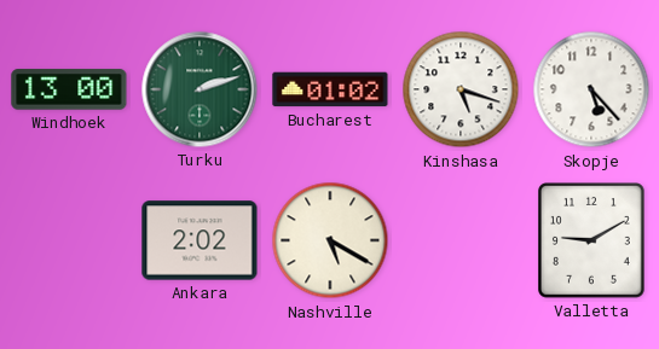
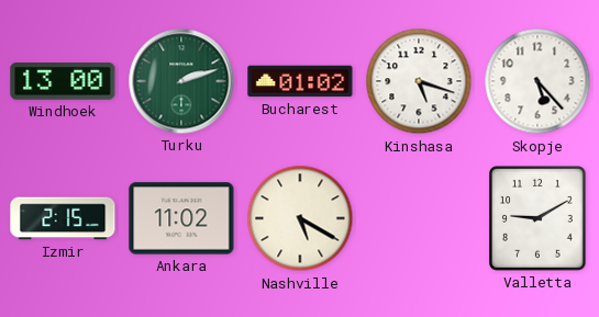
Izmir: none -> 2:15
Ankara: 2:02 -> 11:02
